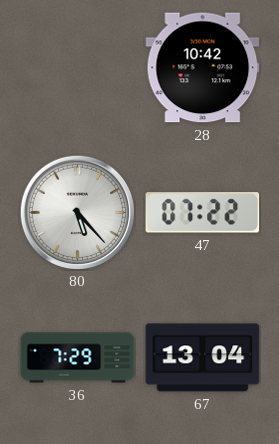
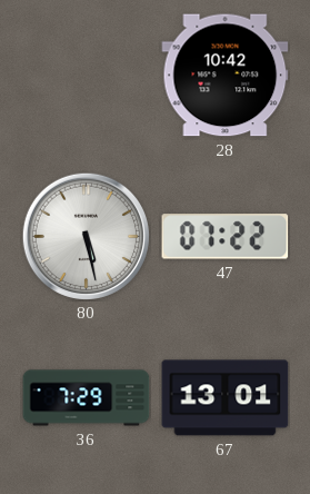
80: 5:23 -> 5:28
67: 13:04 -> 13:01
